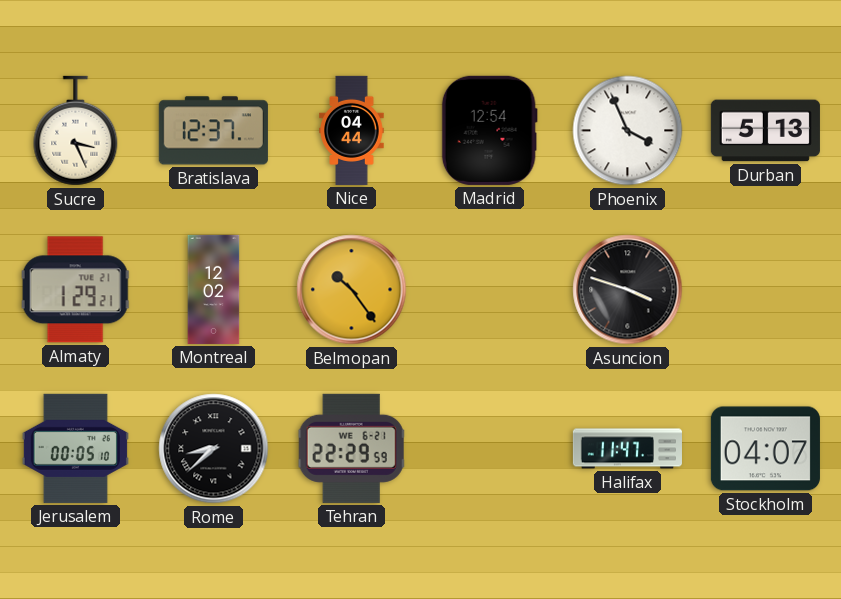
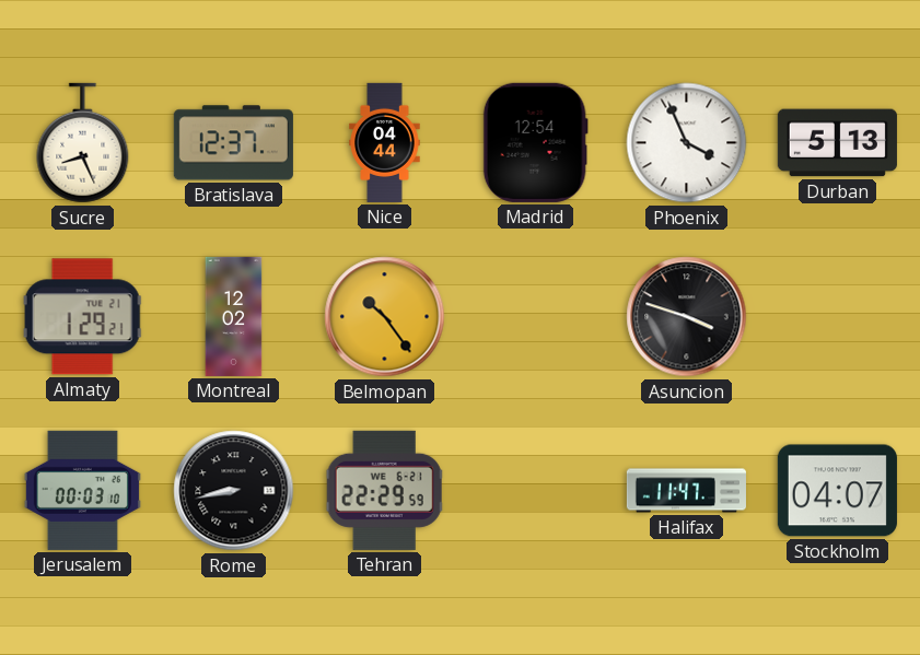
Sucre: 3:26 -> 8:26
Jerusalem: 00:05 -> 00:03
Rome: 8:38 -> 8:43
